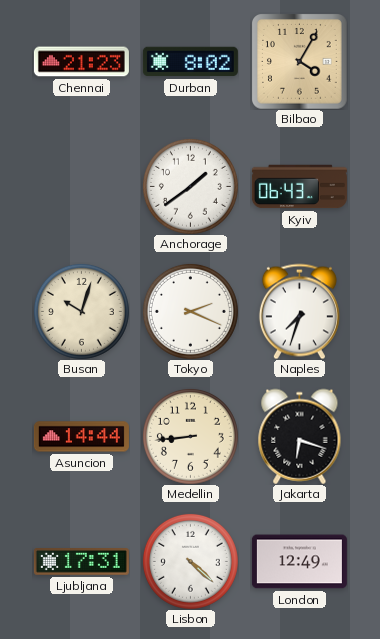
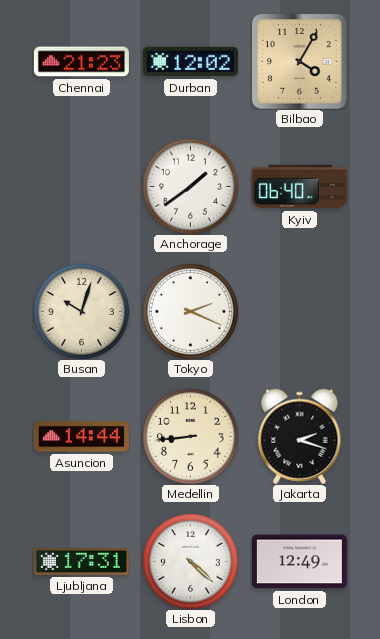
Durban: 8:02 -> 12:02
Kyiv: 06:43 -> 06:40
Naples: 7:33 -> none
Jakarta: 6:18 -> 2:18
